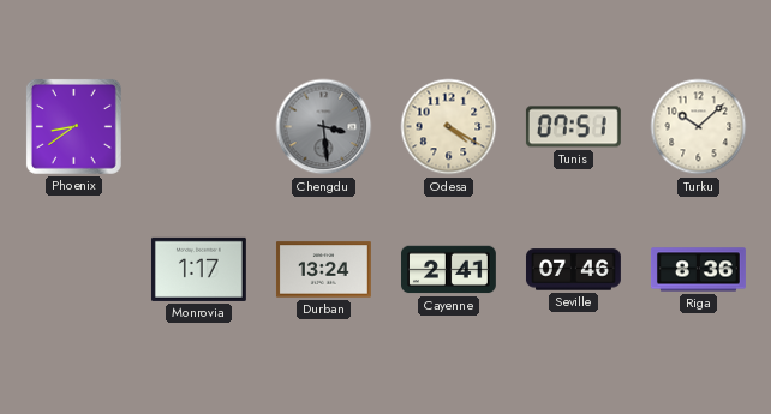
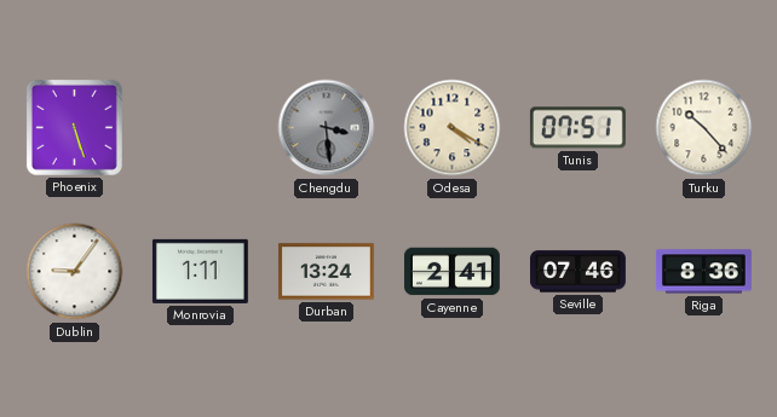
Phoenix: 8:39 -> 5:27
Turku: 10:08 -> 10:23
Dublin: none -> 9:06
Monrovia: 1:17 -> 1:11
